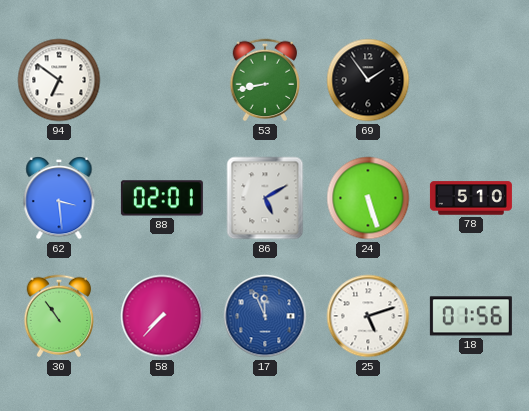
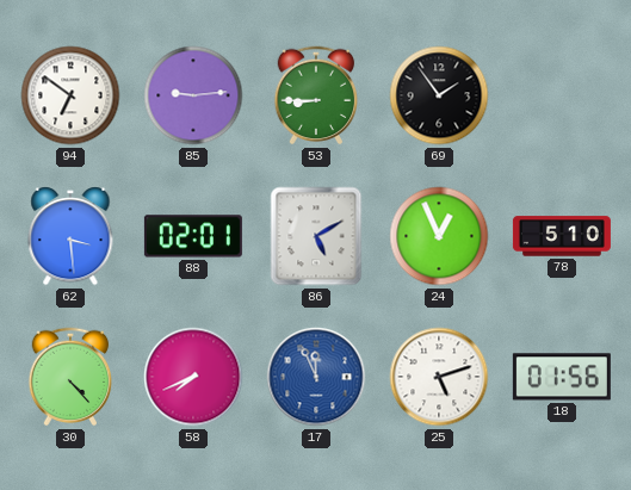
85: none -> 9:14
53: 8:43 -> 8:45
24: 5:27 -> 12:56
30: 10:54 -> 4:23
58: 7:37 -> 7:41
